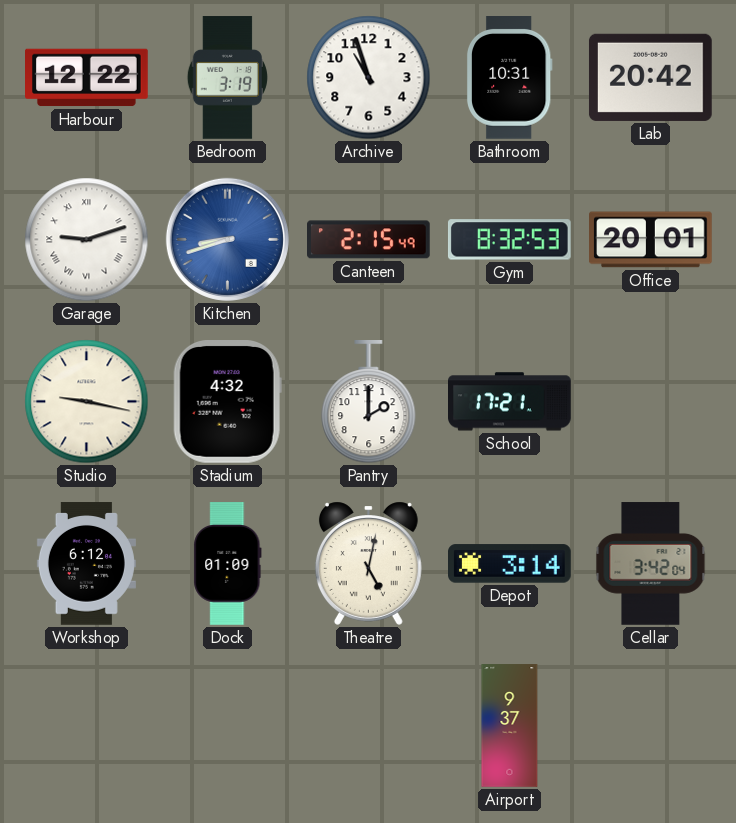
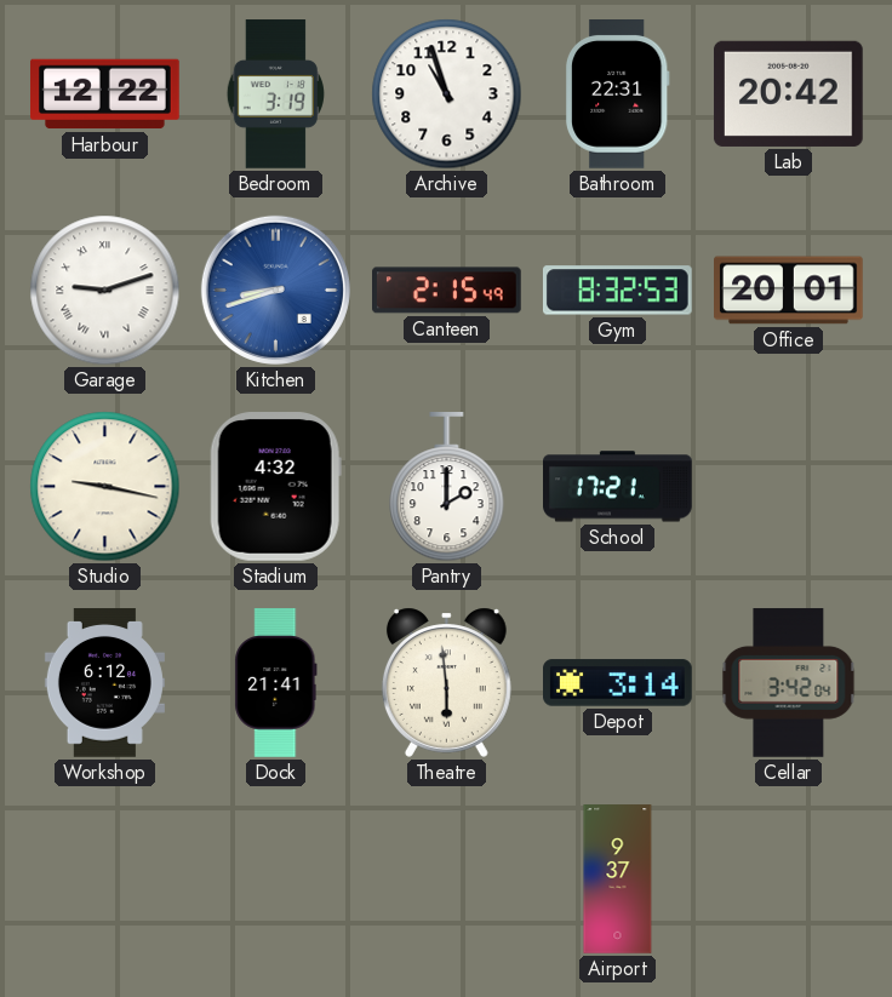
Bathroom: 10:31 -> 22:31
Dock: 01:09 -> 21:41
Theatre: 5:02 -> 5:59
